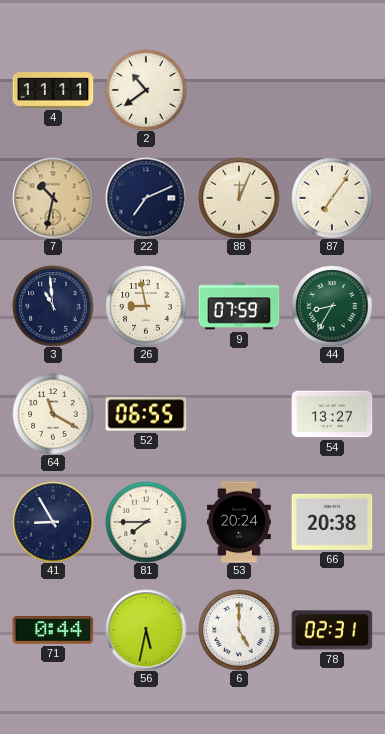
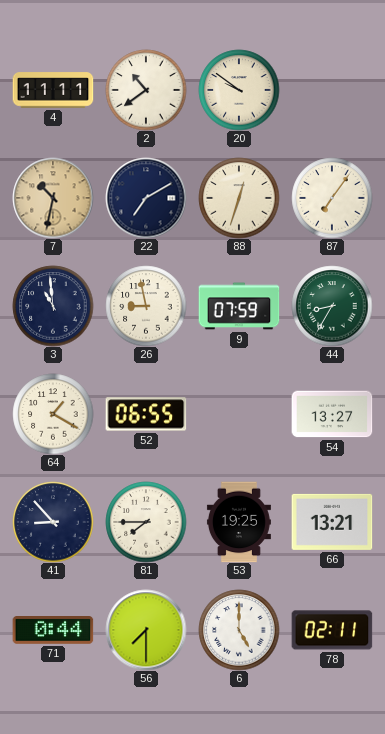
20: none -> 9:51
22: 7:11 -> 7:10
88: 12:04 -> 12:33
64: 11:20 -> 1:20
41: 8:55 -> 8:53
53: 20:24 -> 19:25
66: 20:38 -> 13:21
56: 5:32 -> 7:30
78: 02:31 -> 02:11
